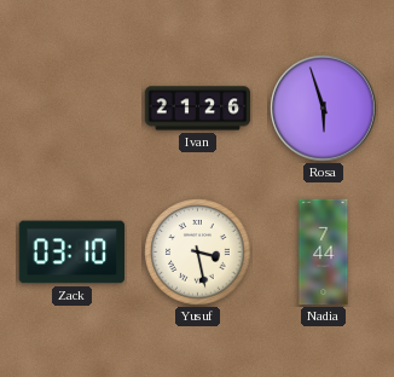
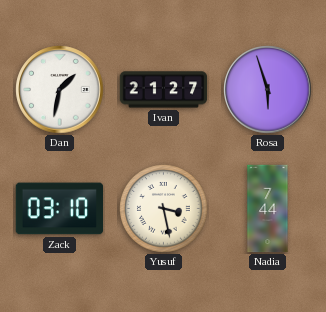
Dan: none -> 1:32
Ivan: 21:26 -> 21:27
